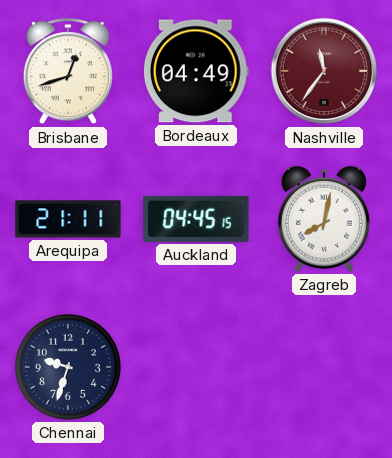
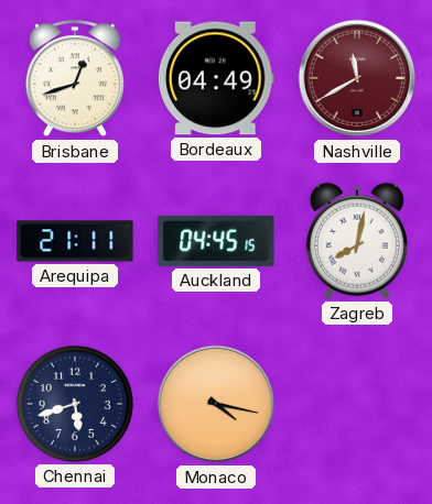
Nashville: 11:36 -> 11:40
Chennai: 9:33 -> 5:42
Monaco: none -> 4:17
